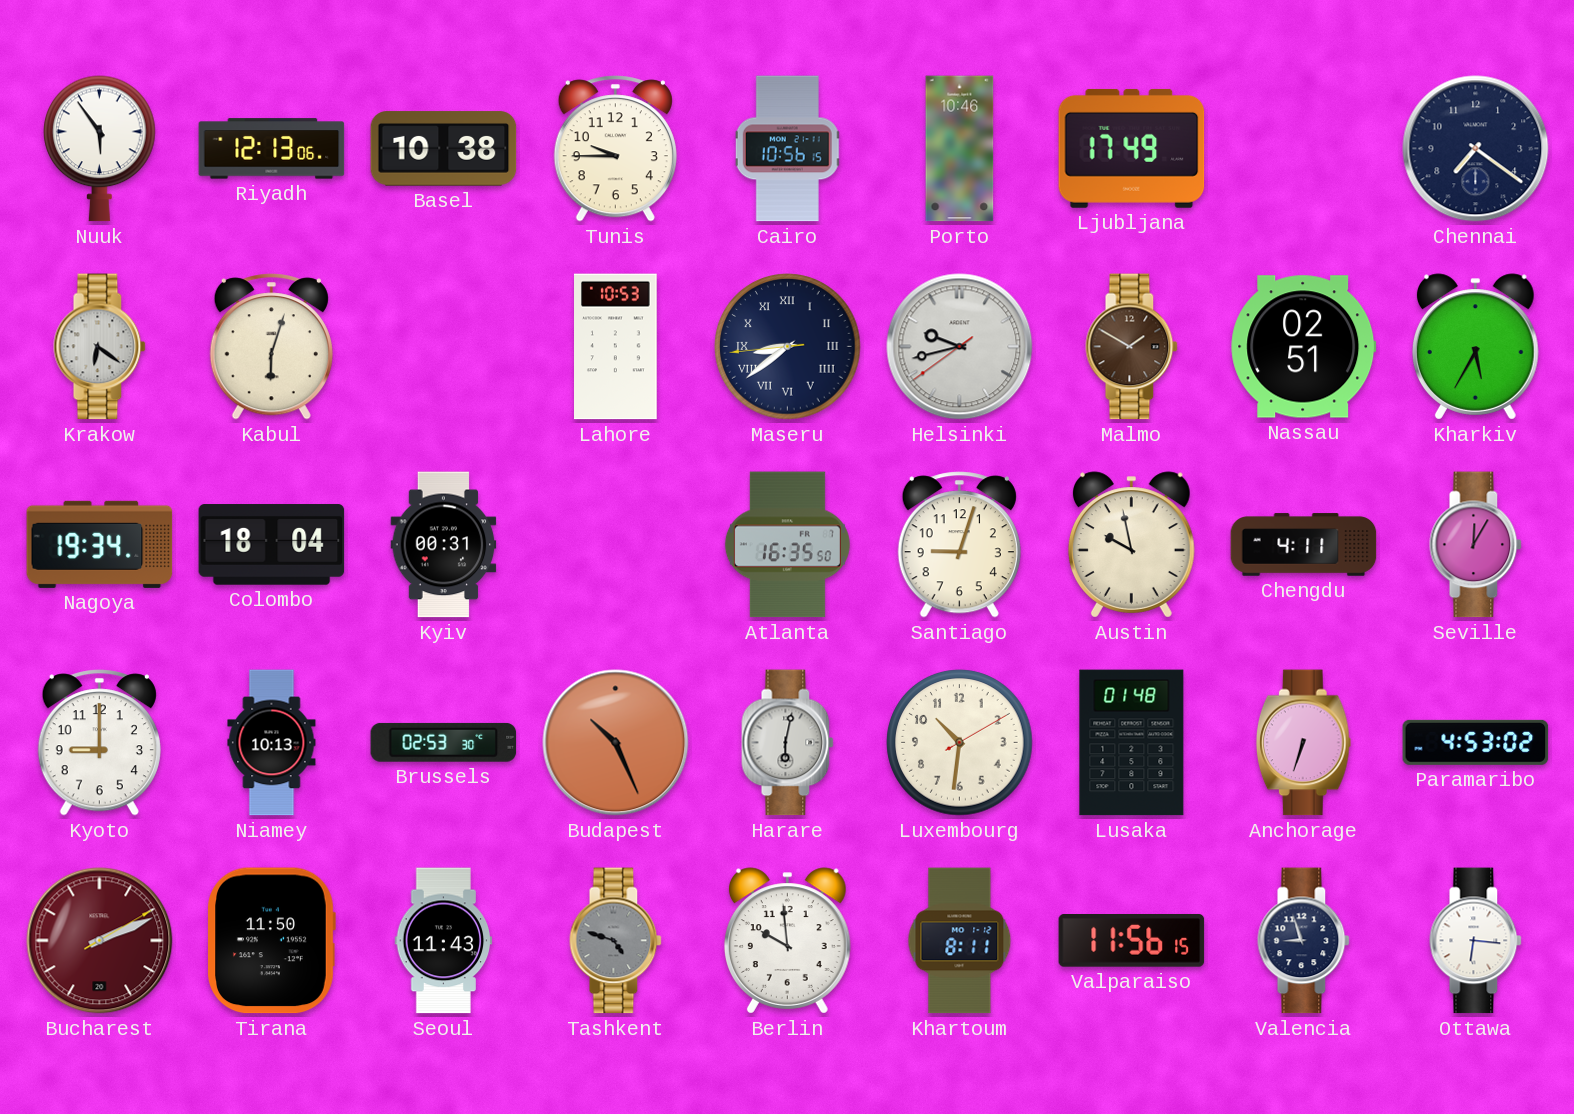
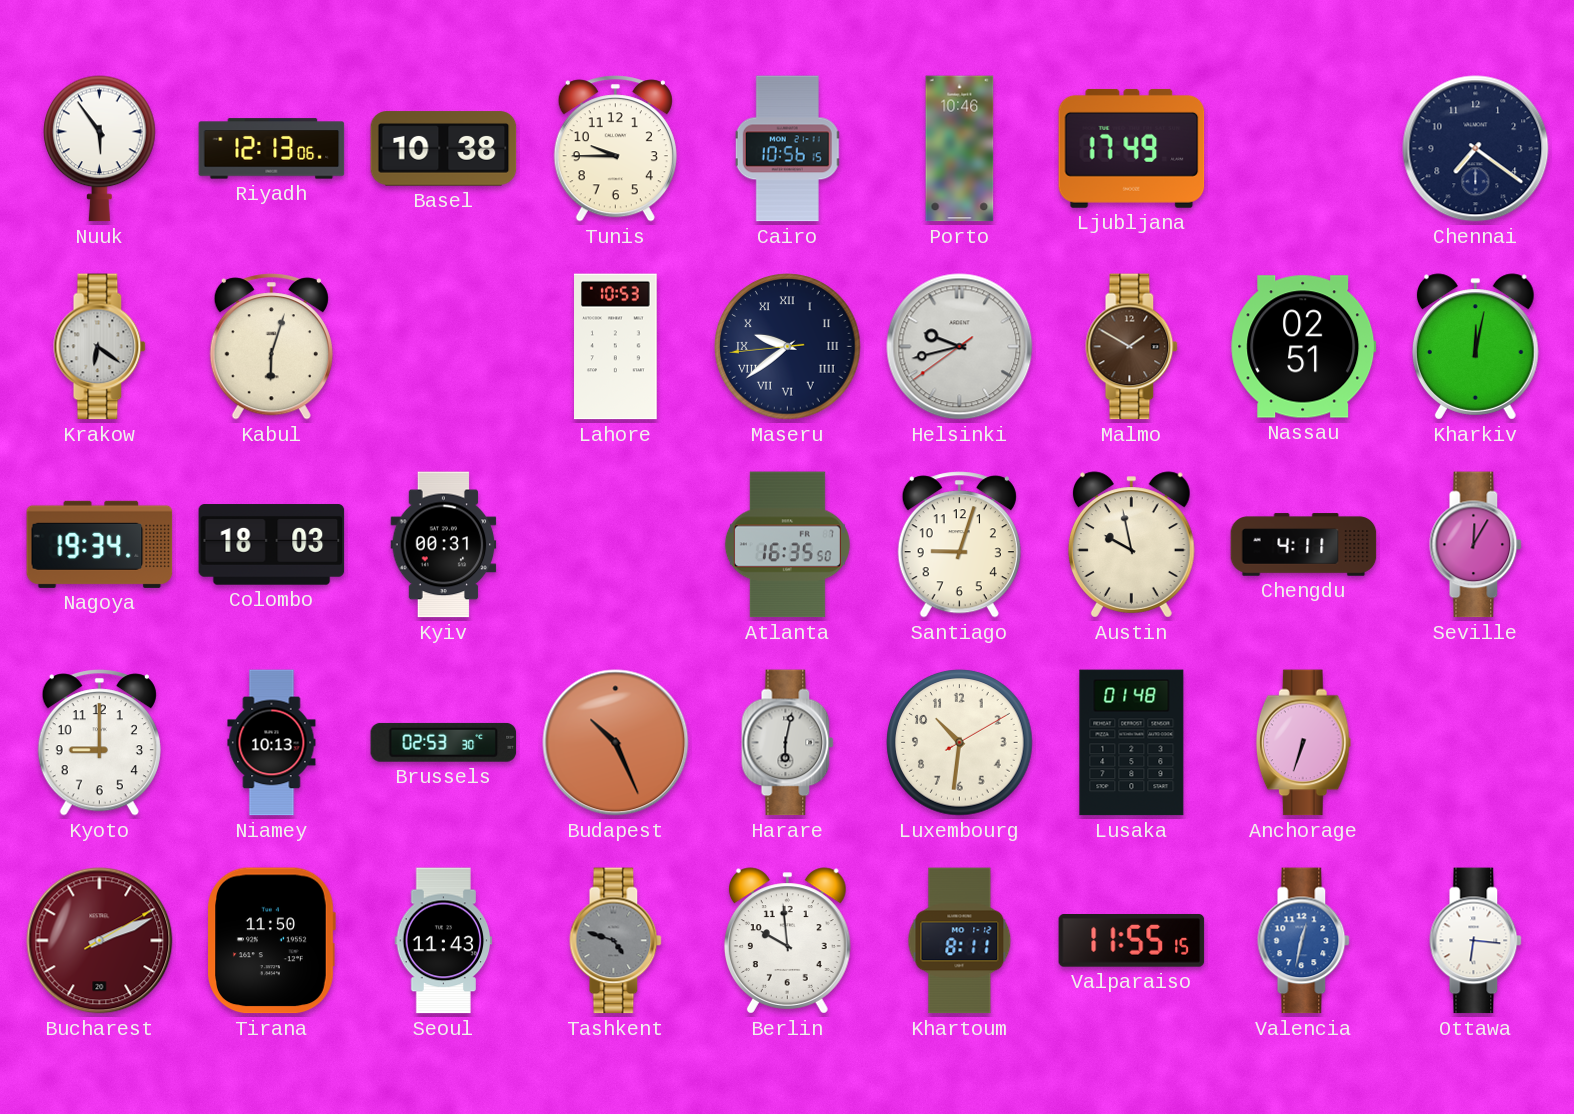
Maseru: 8:38 -> 9:38
Kharkiv: 5:35 -> 12:02
Colombo: 18:04 -> 18:03
Paramaribo: 4:53 -> none
Valparaiso: 11:56 -> 11:55
Valencia: 8:57 -> 12:32
Valencia dial: navy -> blue
